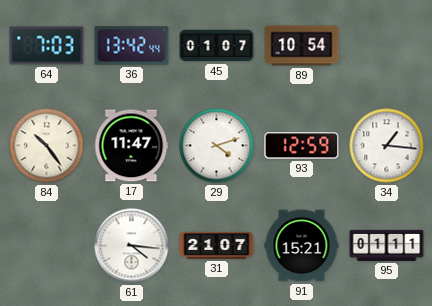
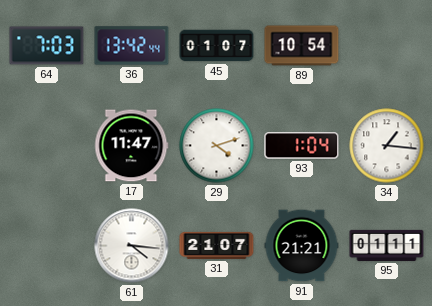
84: 10:24 -> none
93: 12:59 -> 1:04
91: 15:21 -> 21:21
